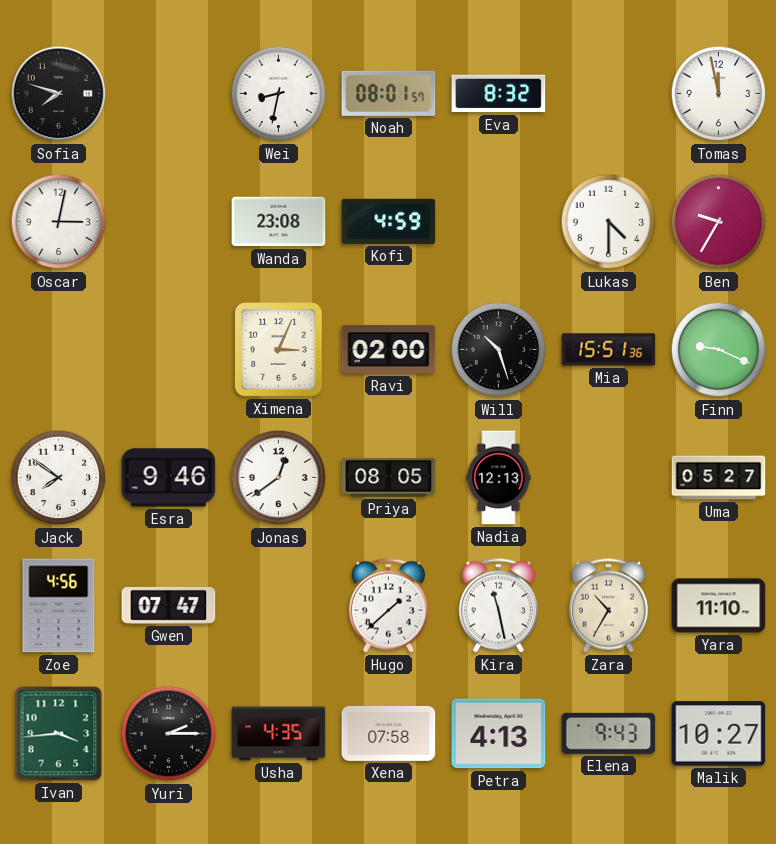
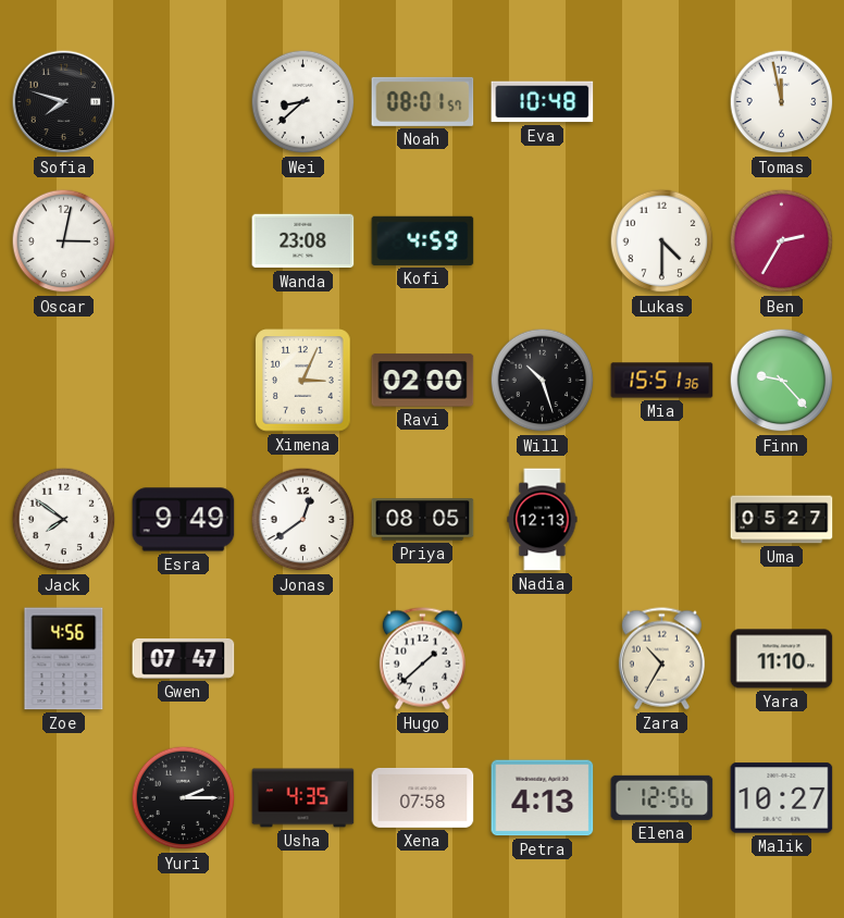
Wei: 8:32 -> 8:38
Eva: 8:32 -> 10:48
Ben: 9:35 -> 2:35
Finn: 9:19 -> 9:23
Esra: 9:46 -> 9:49
Kira: 11:28 -> none
Ivan: 3:44 -> none
Elena: 9:43 -> 12:56
